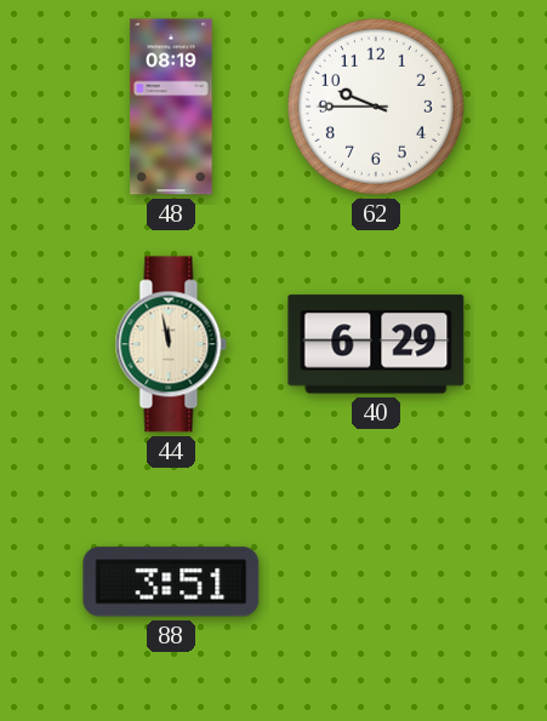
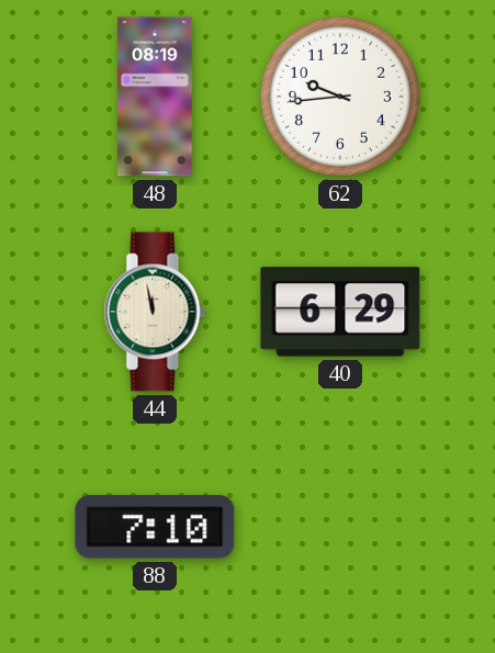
62: 9:45 -> 9:44
88: 3:51 -> 7:10
